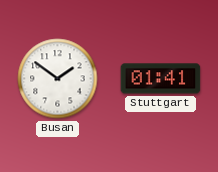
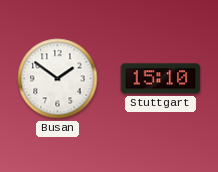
Stuttgart: 01:41 -> 15:10
